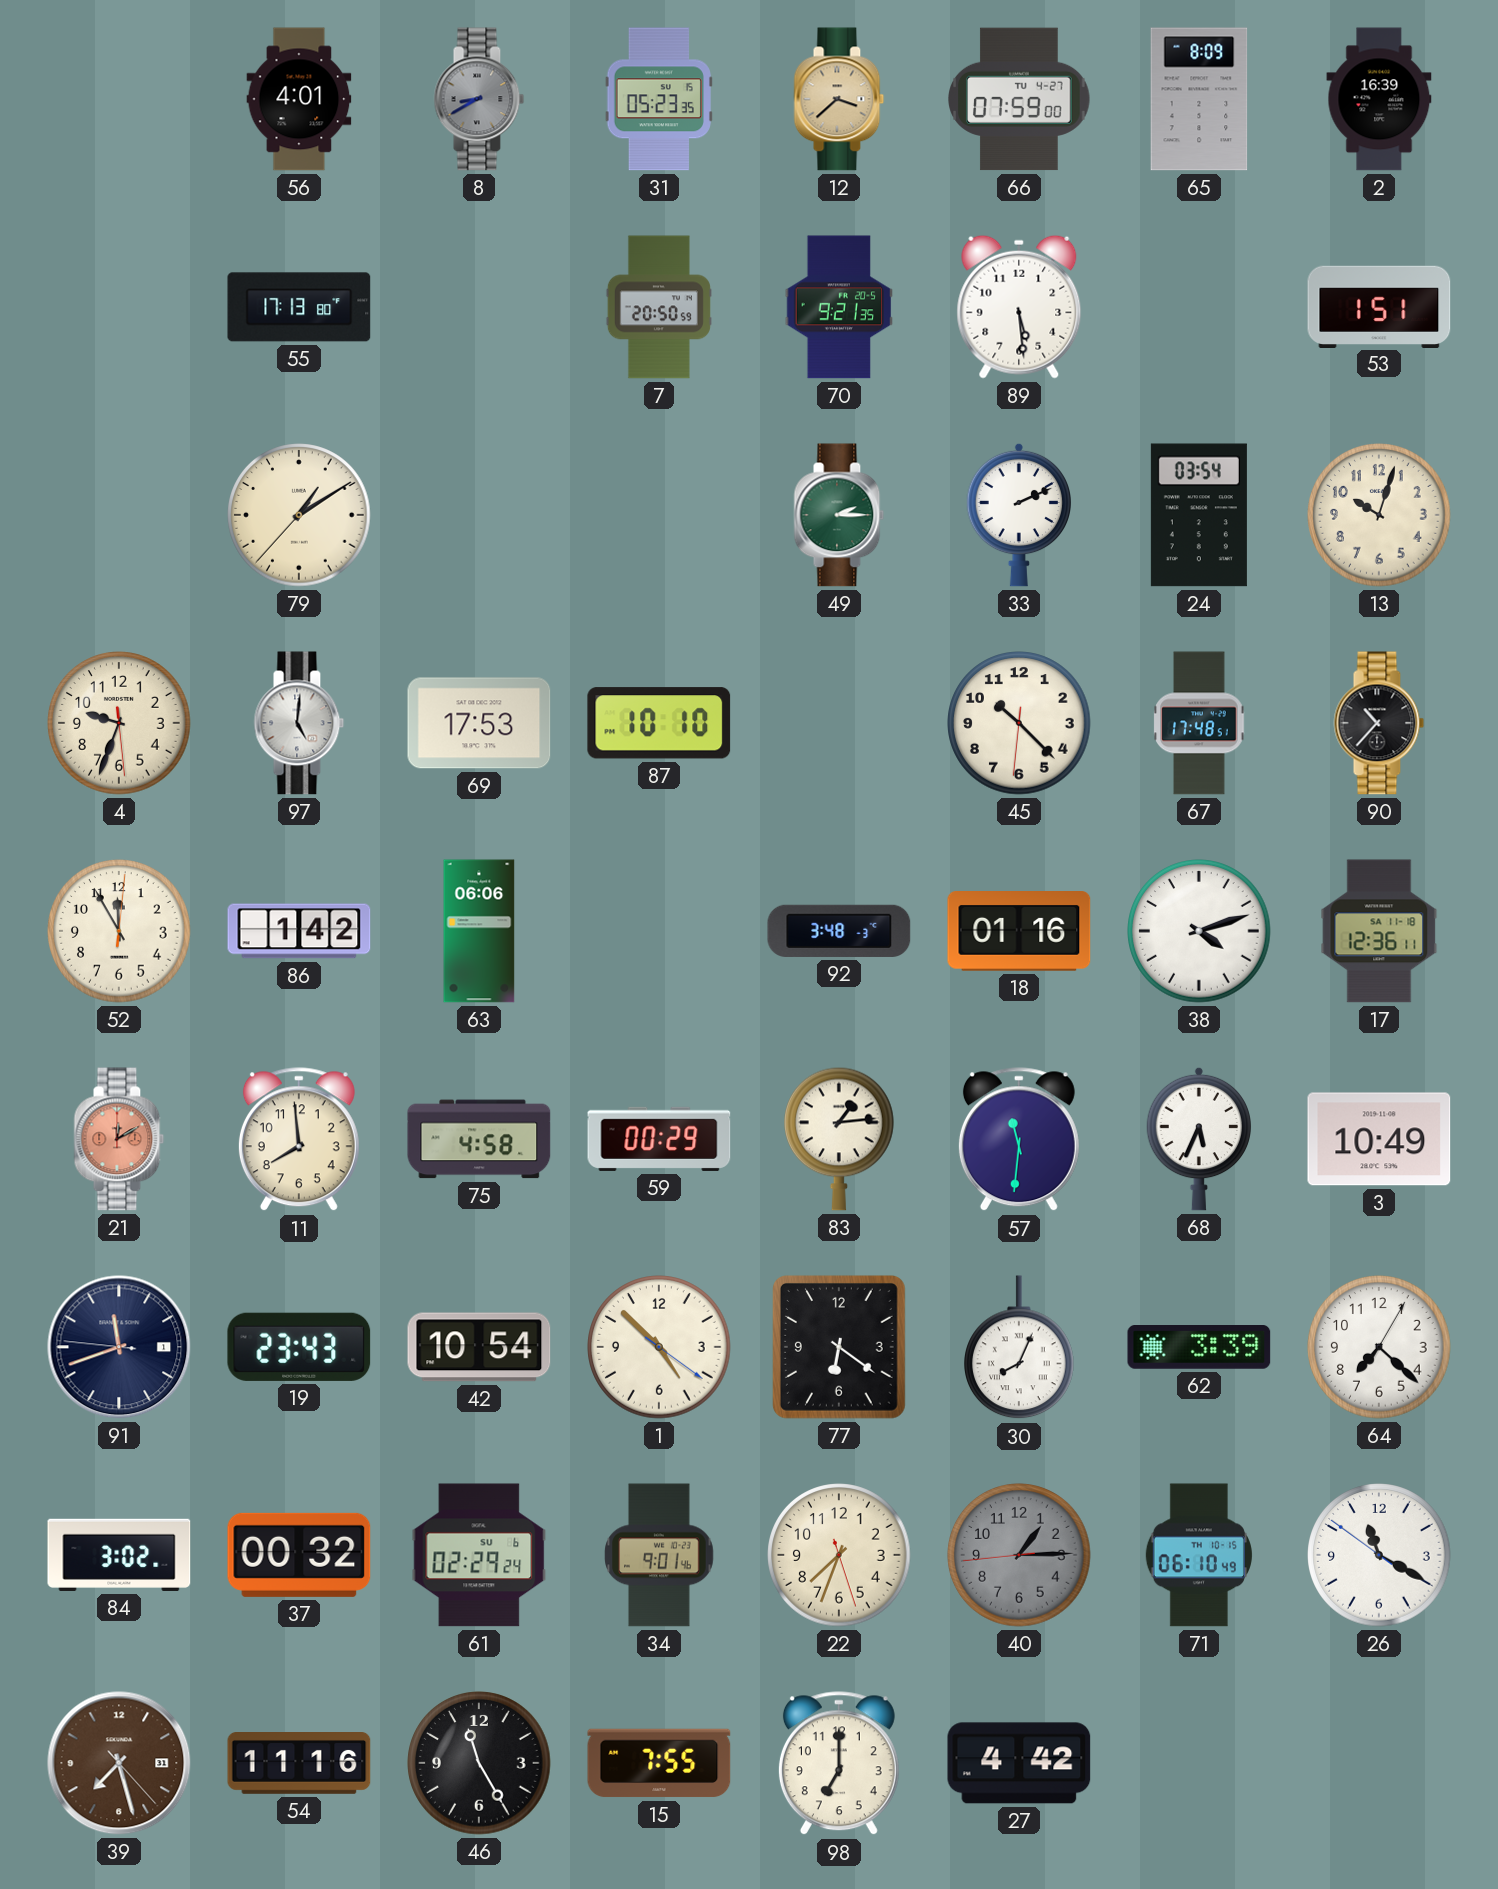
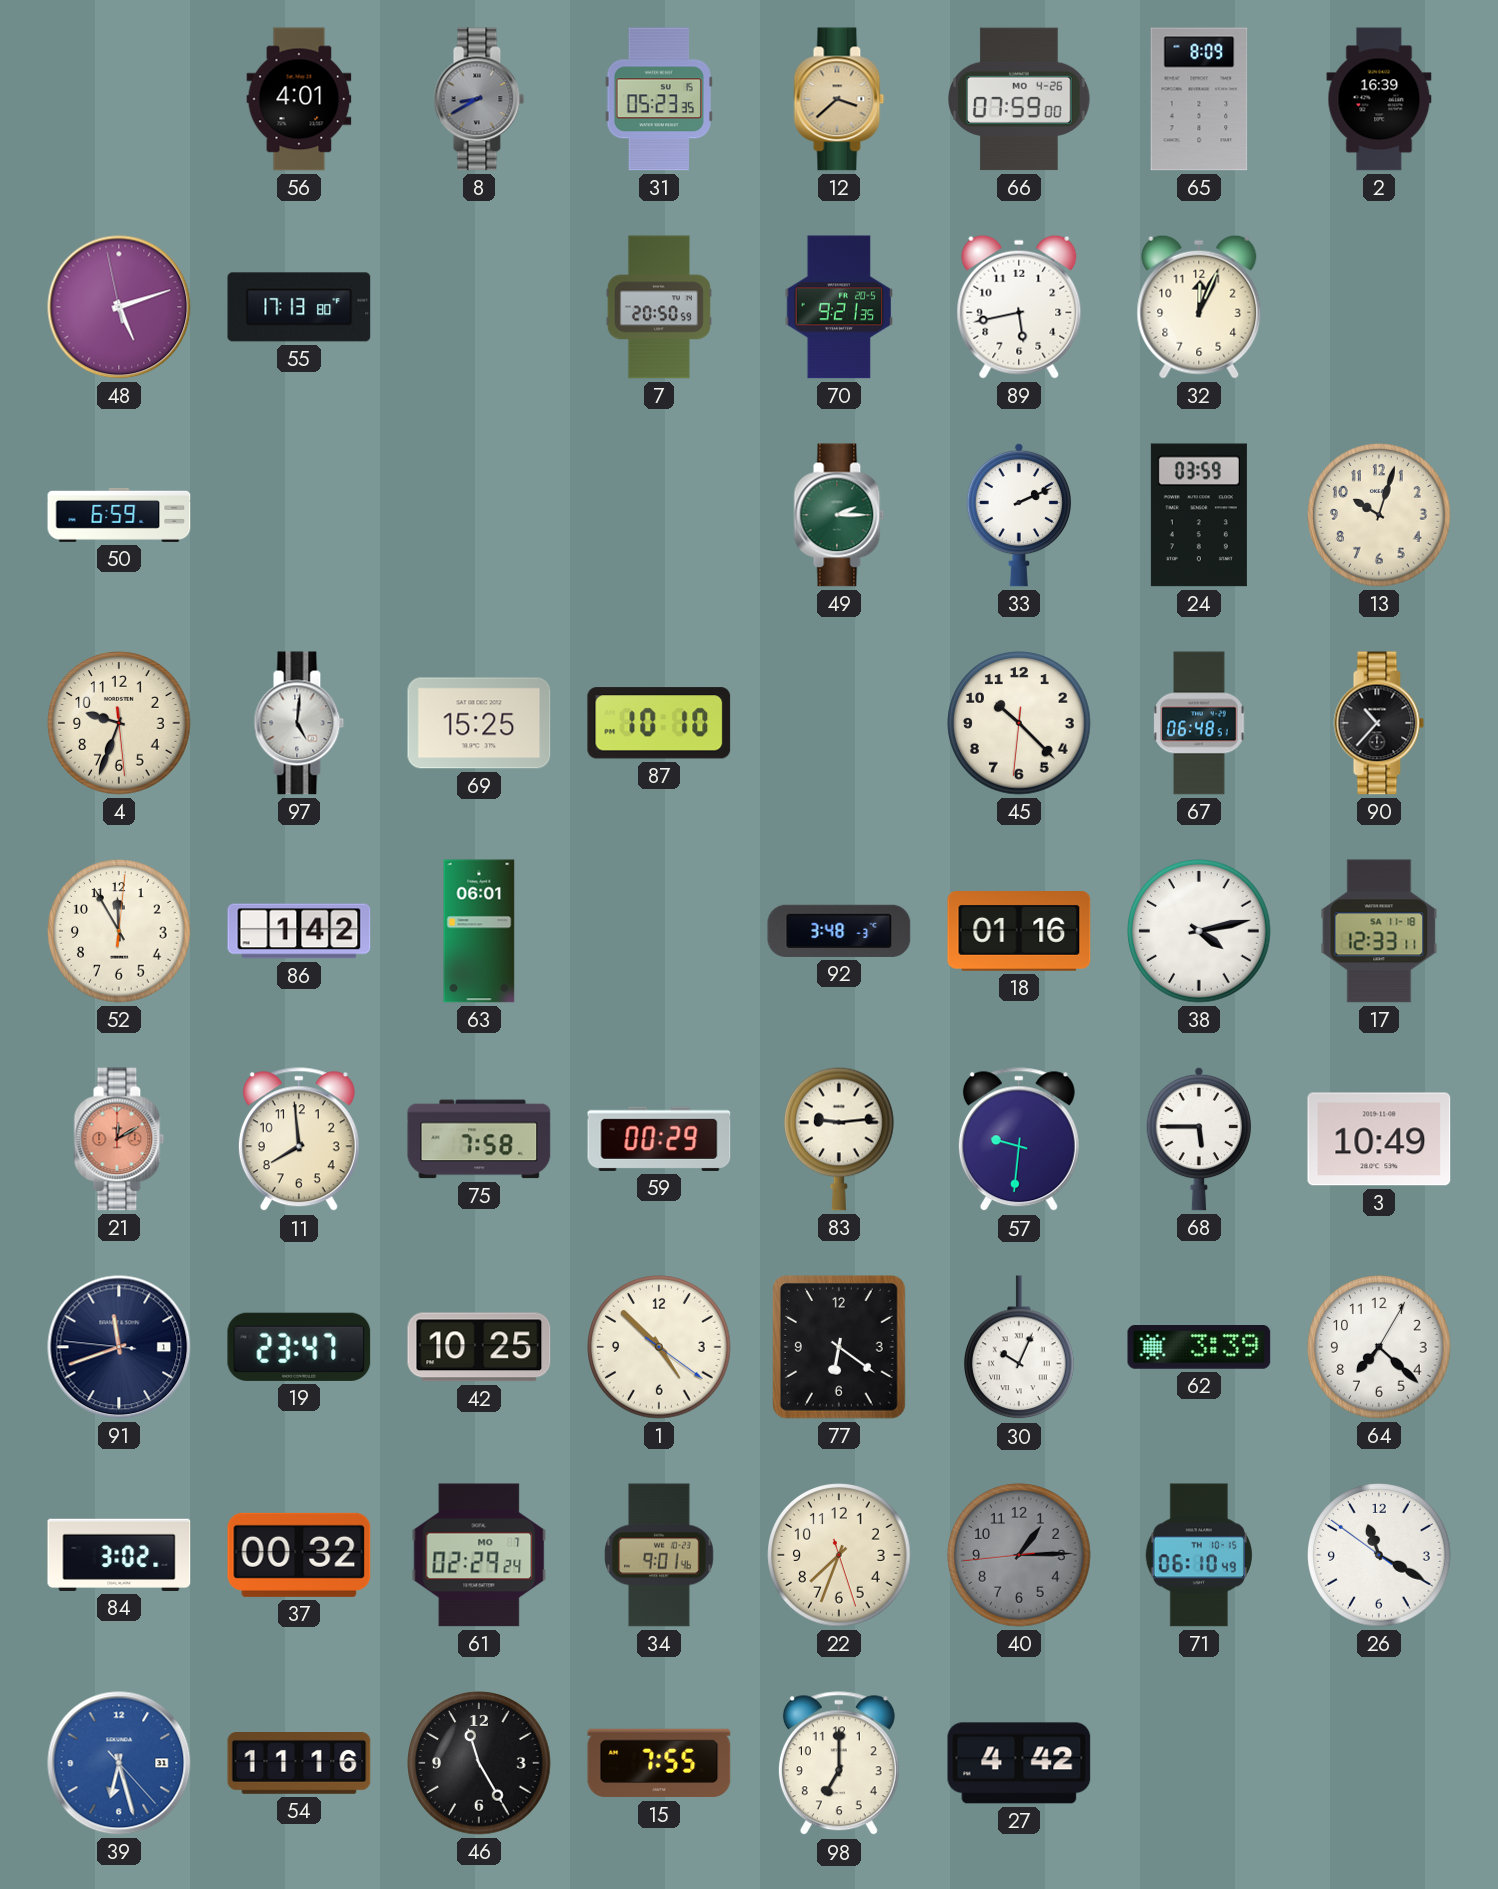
66 date: TU 4-27 -> MO 4-26
48: none -> 5:11
89: 5:29 -> 5:43
32: none -> 12:04
53: 1:51 -> none
50: none -> 6:59
79: 1:09 -> none
24: 03:54 -> 03:59
69: 17:53 -> 15:25
67: 17:48 -> 06:48
63: 06:06 -> 06:01
38: 4:12 -> 4:13
17: 12:36 -> 12:33
75: 4:58 -> 7:58
83: 1:14 -> 9:14
57: 11:31 -> 9:31
68: 5:34 -> 5:45
19: 23:43 -> 23:47
42: 10:54 -> 10:25
30: 8:04 -> 10:04
61 date: SU 6 -> MO 7
39: 7:27 -> 6:27
39 dial: brown -> blue
